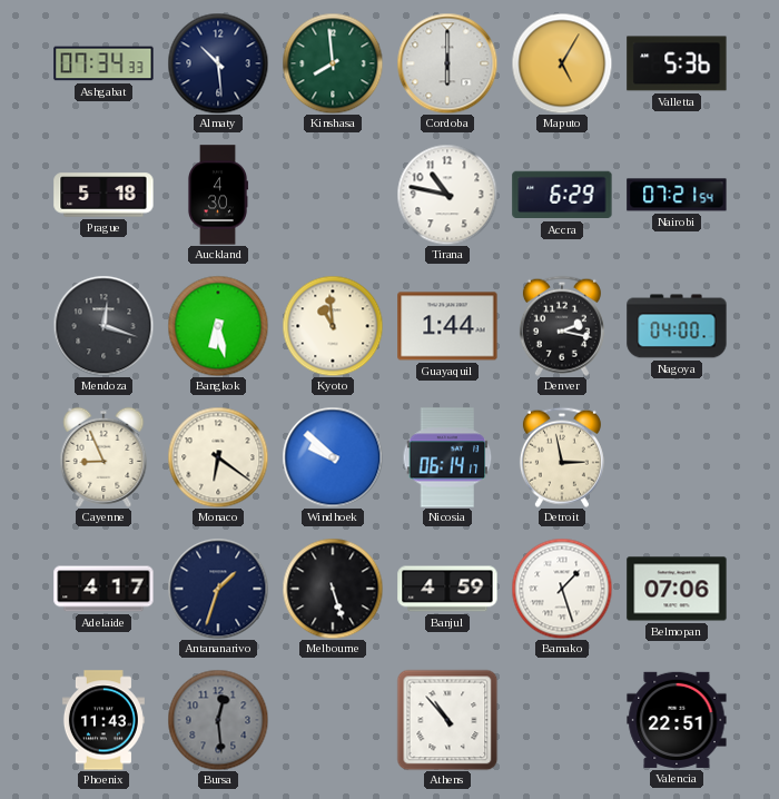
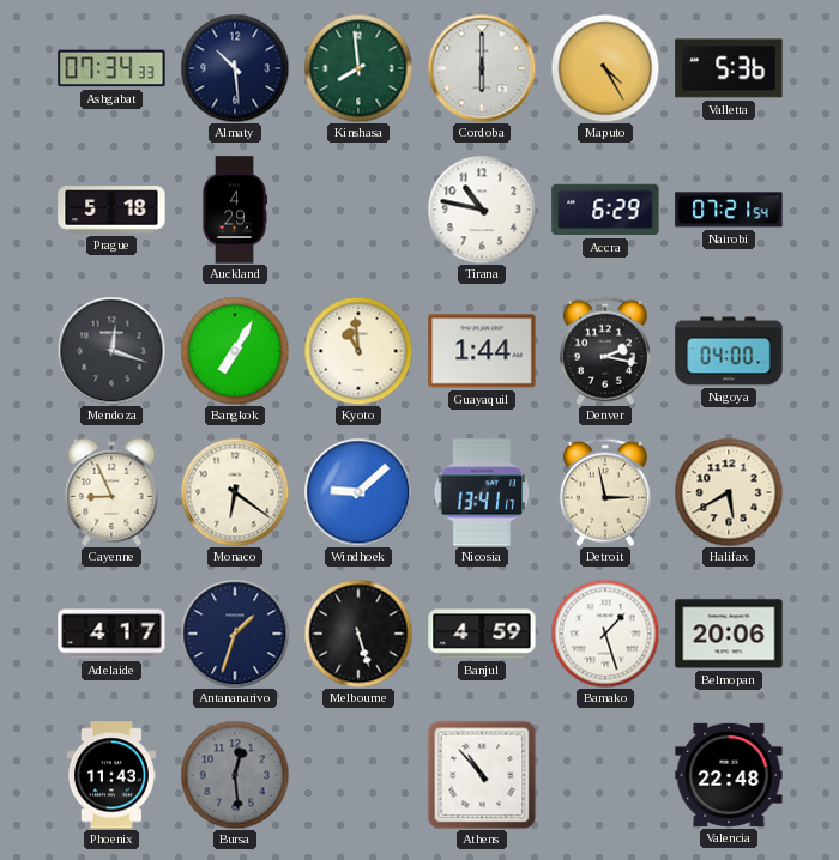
Maputo: 5:05 -> 4:25
Auckland: 4:30 -> 4:29
Bangkok: 6:28 -> 7:05
Windhoek: 9:52 -> 9:08
Nicosia: 06:14 -> 13:41
Halifax: none -> 5:40
Belmopan: 07:06 -> 20:06
Valencia: 22:51 -> 22:48
